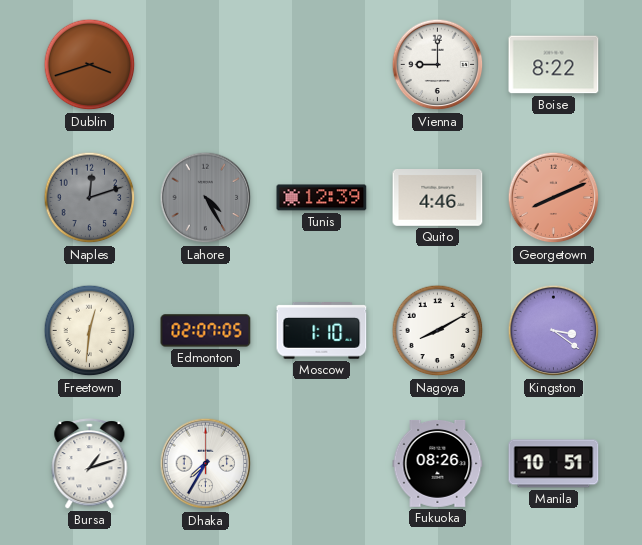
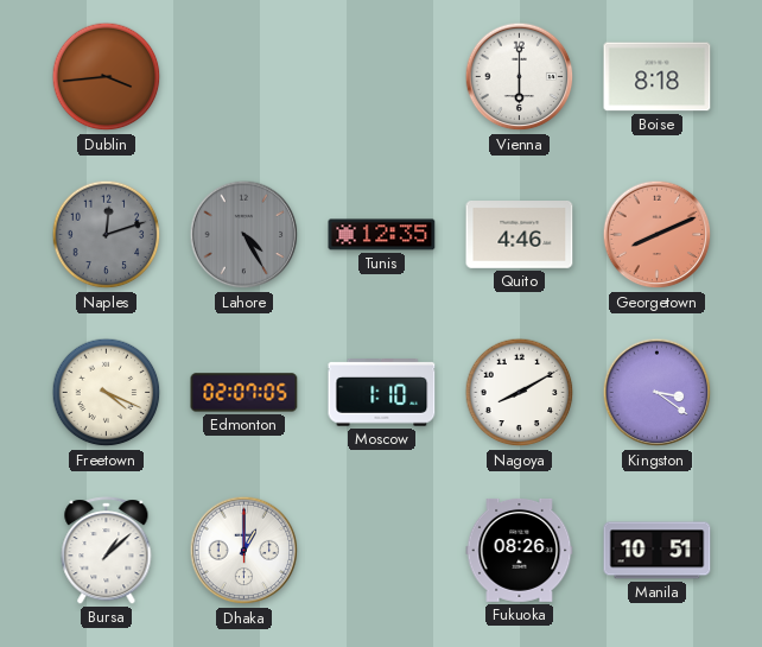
Dublin: 3:42 -> 3:44
Vienna: 9:00 -> 6:00
Boise: 8:22 -> 8:18
Tunis: 12:39 -> 12:35
Freetown: 12:31 -> 4:19
Bursa: 1:12 -> 1:08
Dhaka: 7:35 -> 1:00
